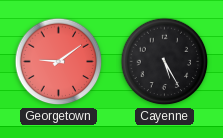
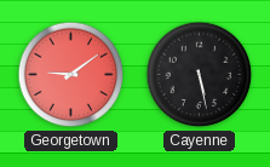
Cayenne: 5:25 -> 5:28
